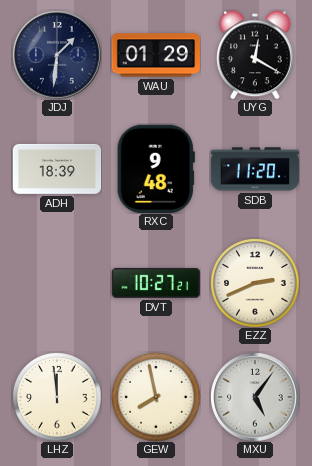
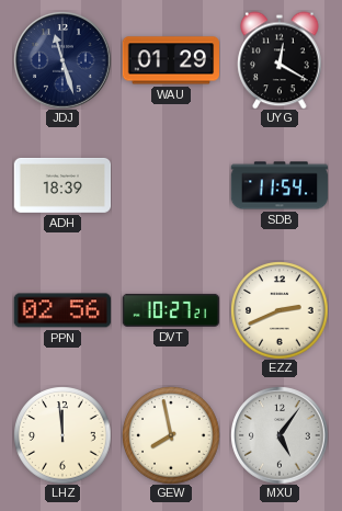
JDJ: 1:31 -> 11:27
RXC: 9:48 -> none
SDB: 11:20 -> 11:54
PPN: none -> 02:56
